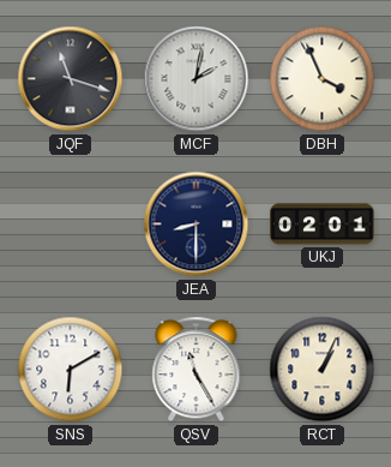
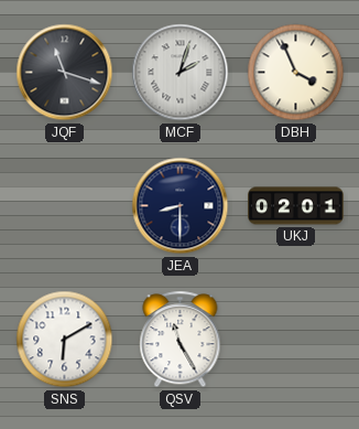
MCF: 2:02 -> 2:03
RCT: 1:04 -> none
